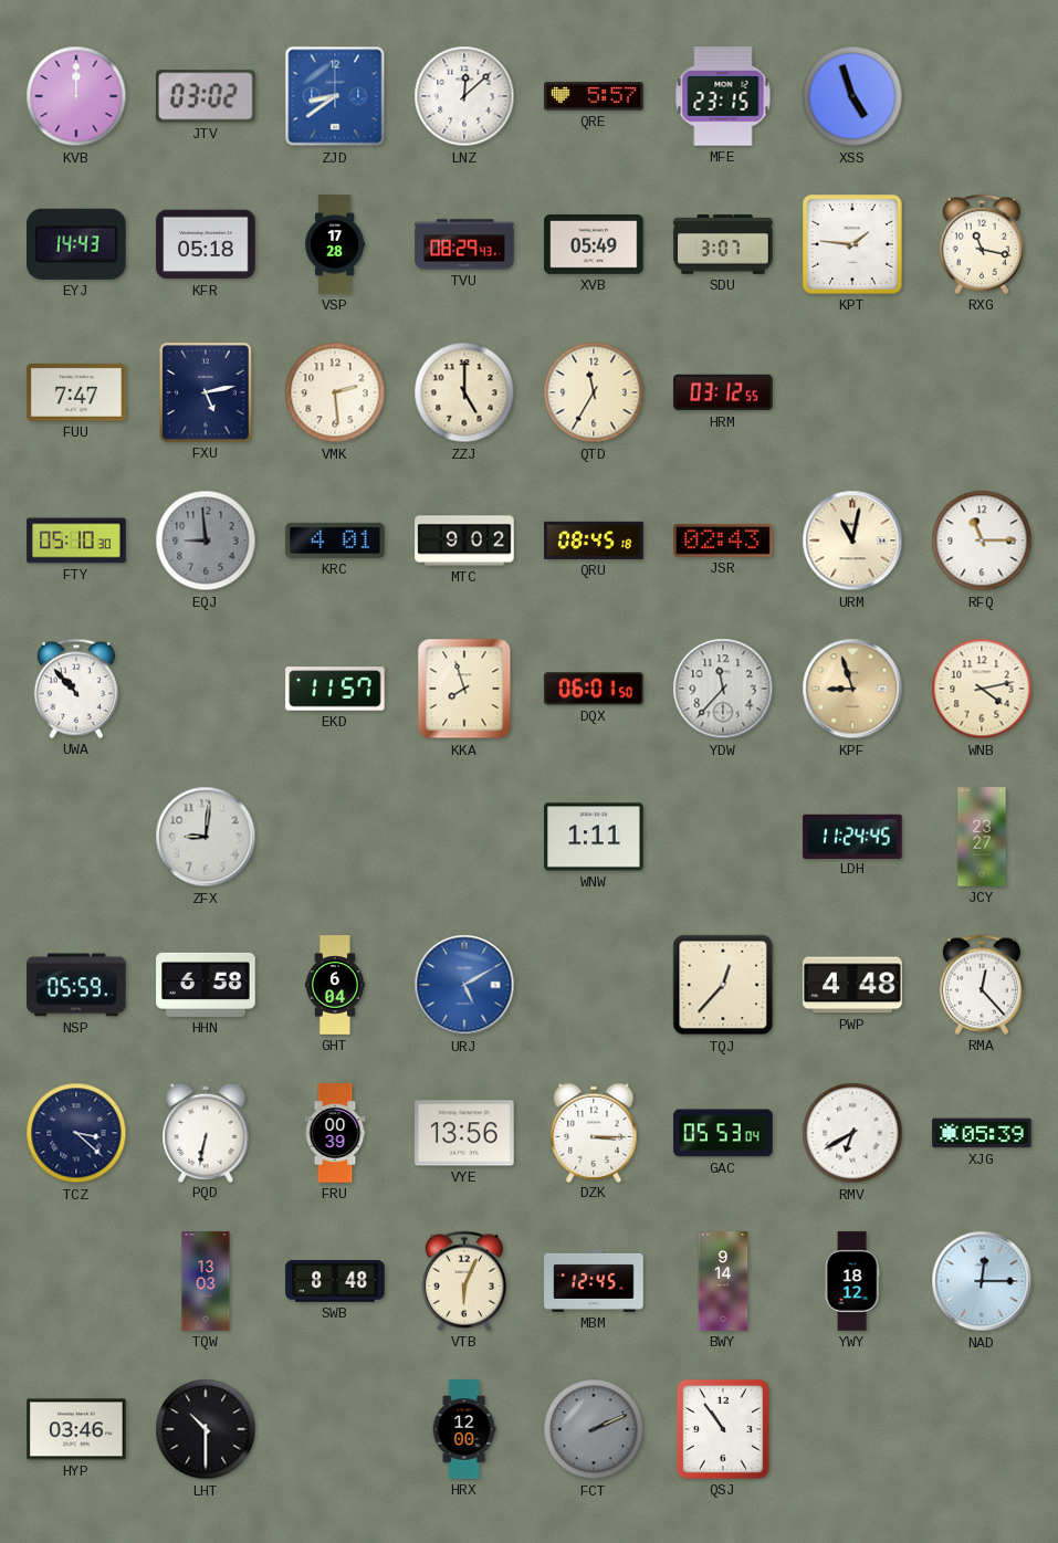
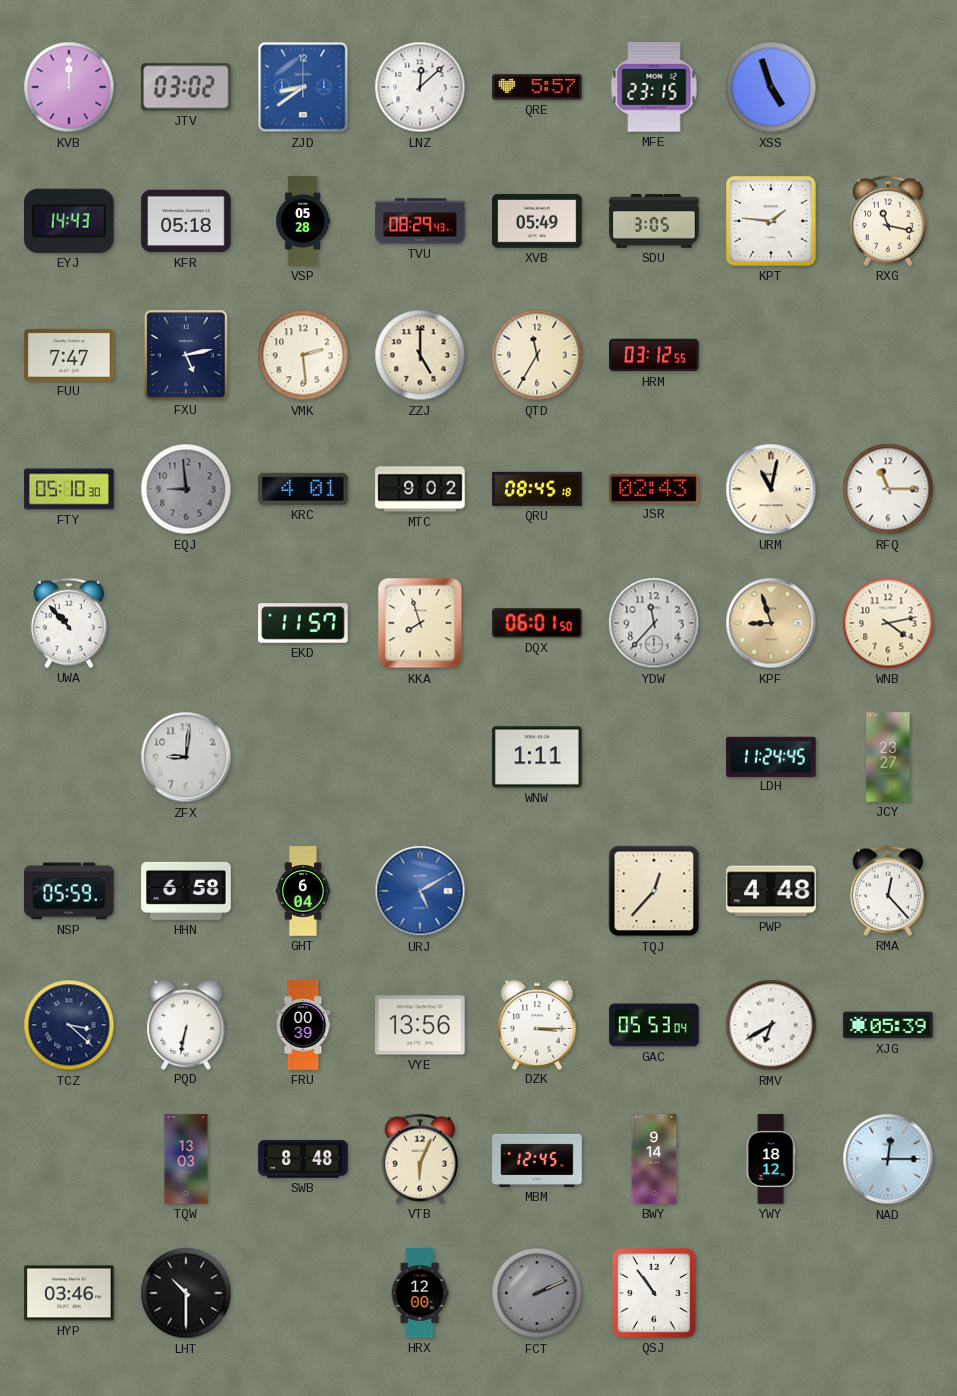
VSP: 17:28 -> 05:28
SDU: 3:07 -> 3:05
